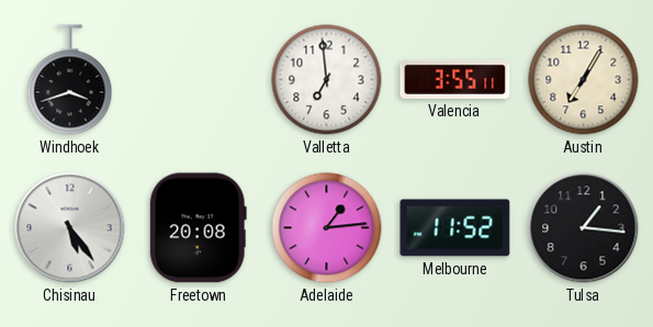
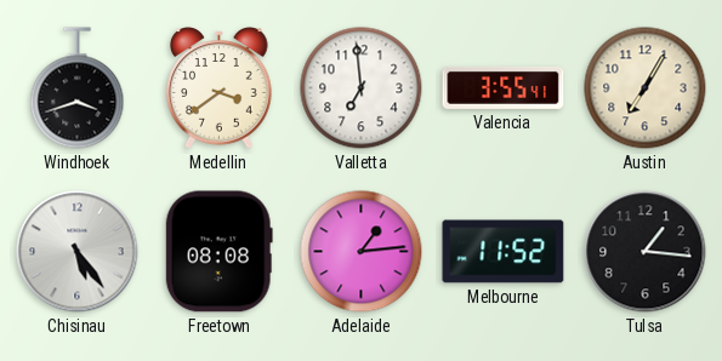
Medellin: none -> 3:39
Valencia: 3:55:11 -> 3:55:41
Freetown: 20:08 -> 08:08
